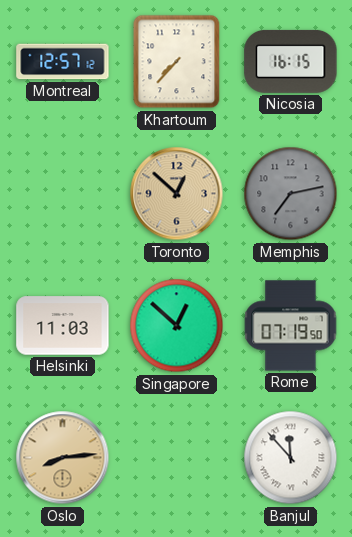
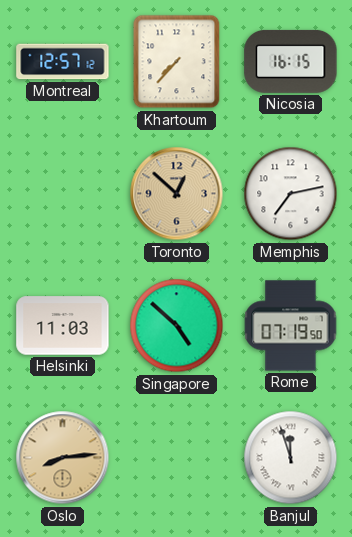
Memphis dial: grey -> white
Singapore: 12:52 -> 4:52
Banjul: 11:53 -> 11:57
